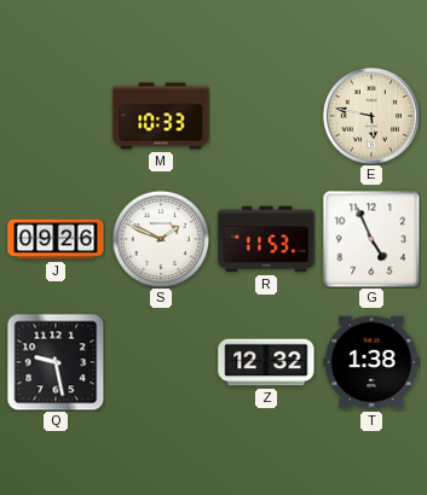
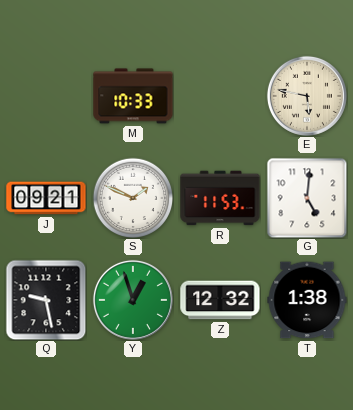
J: 09:26 -> 09:21
G: 4:56 -> 5:01
Y: none -> 12:57
